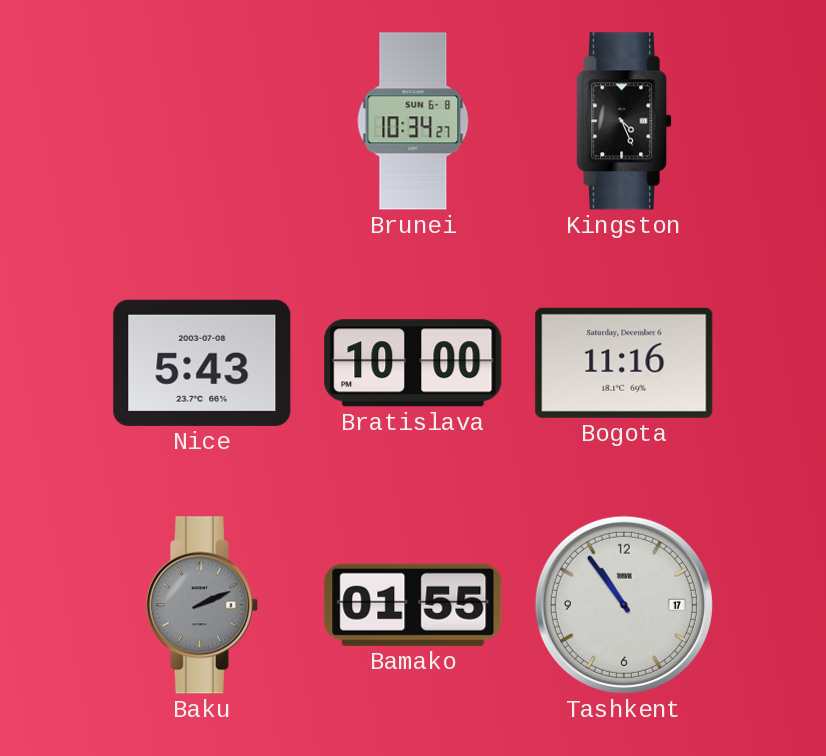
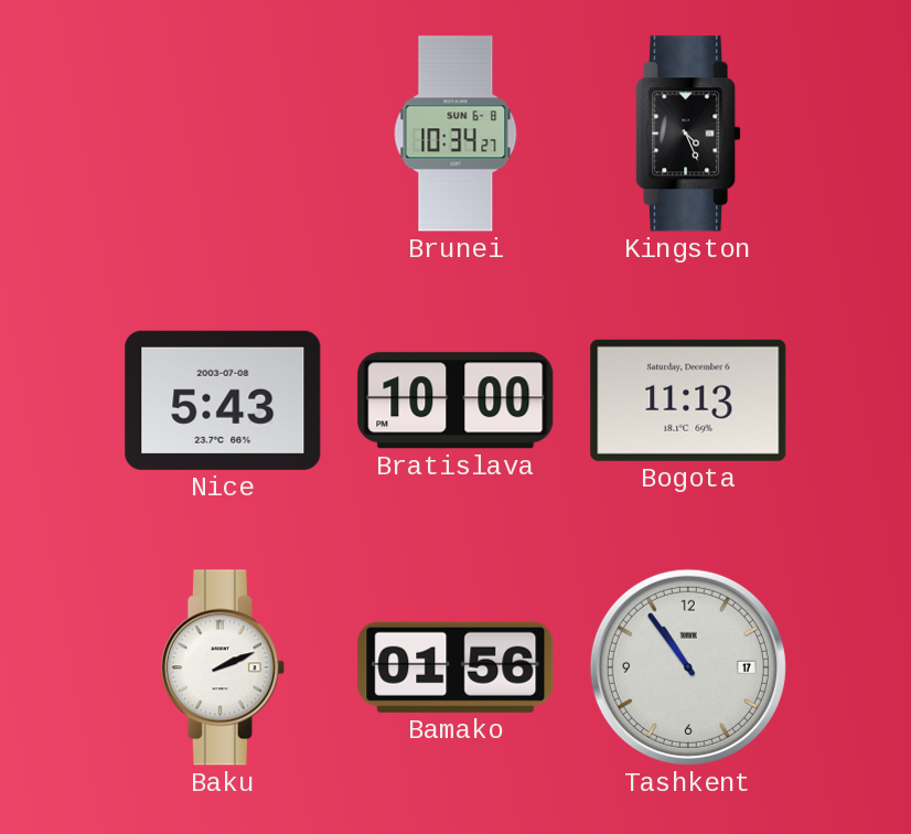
Bogota: 11:16 -> 11:13
Baku dial: grey -> white
Bamako: 01:55 -> 01:56
